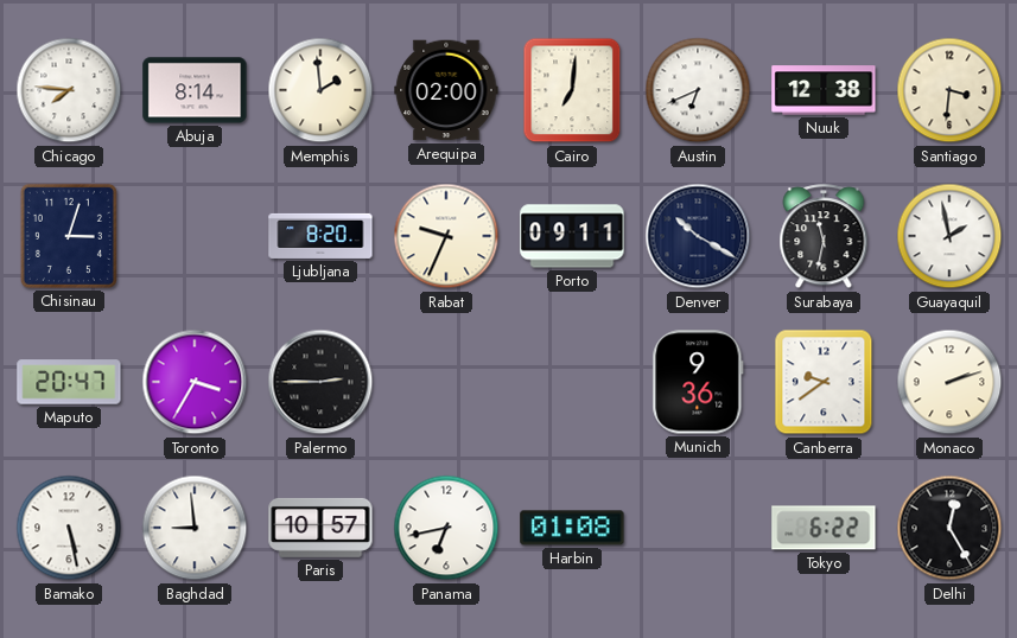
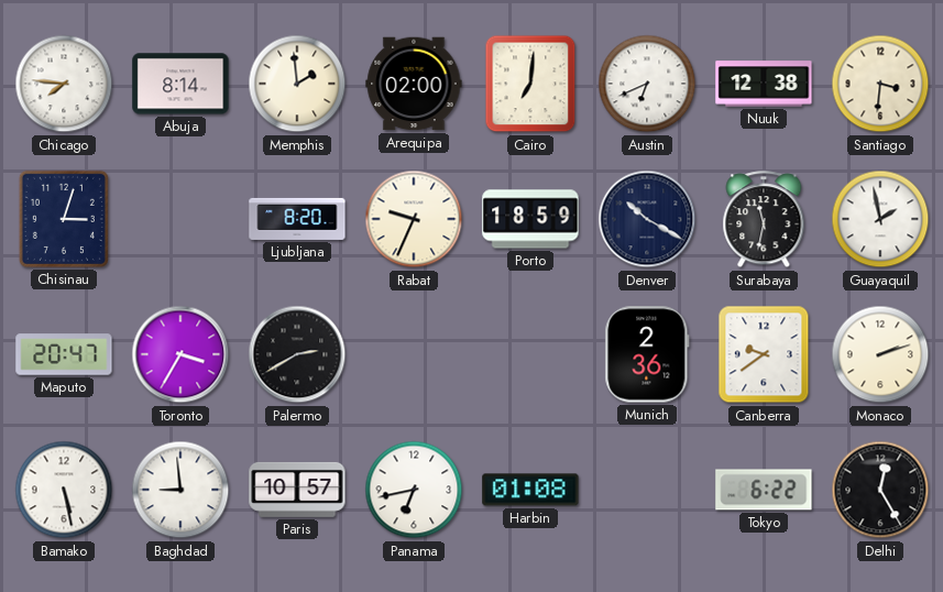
Porto: 09:11 -> 18:59
Palermo: 2:45 -> 2:40
Munich: 9:36 -> 2:36
